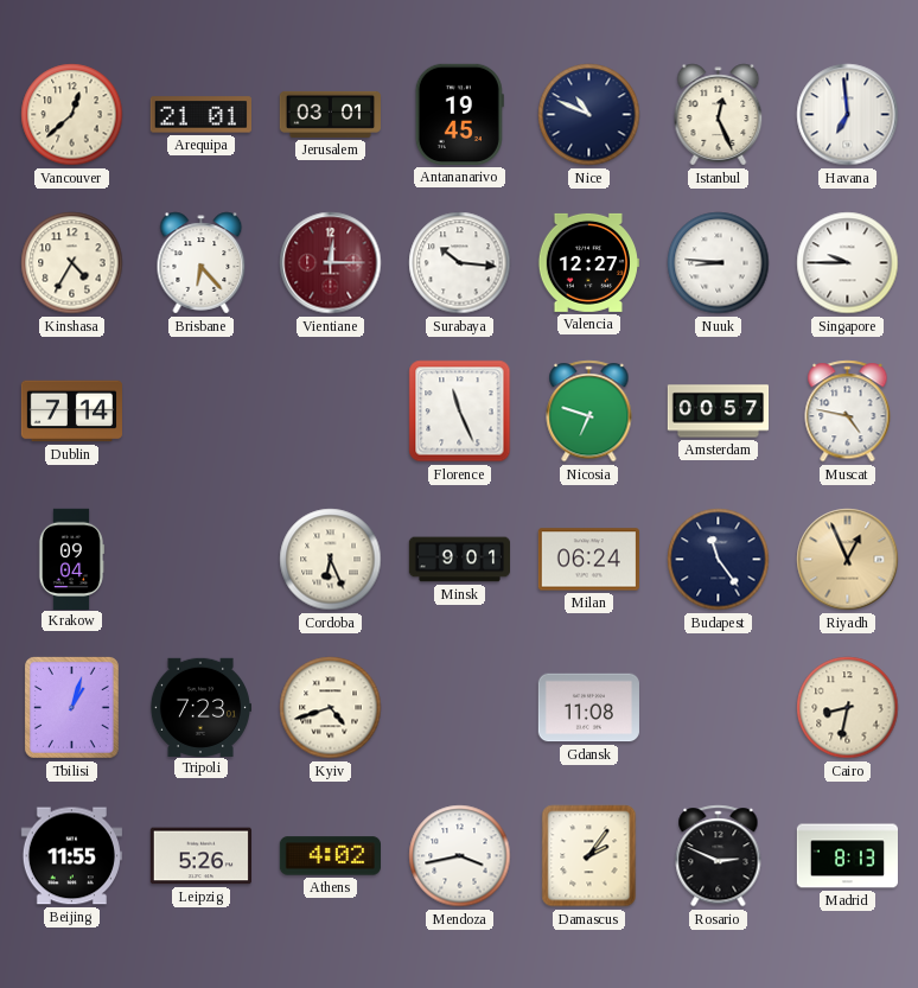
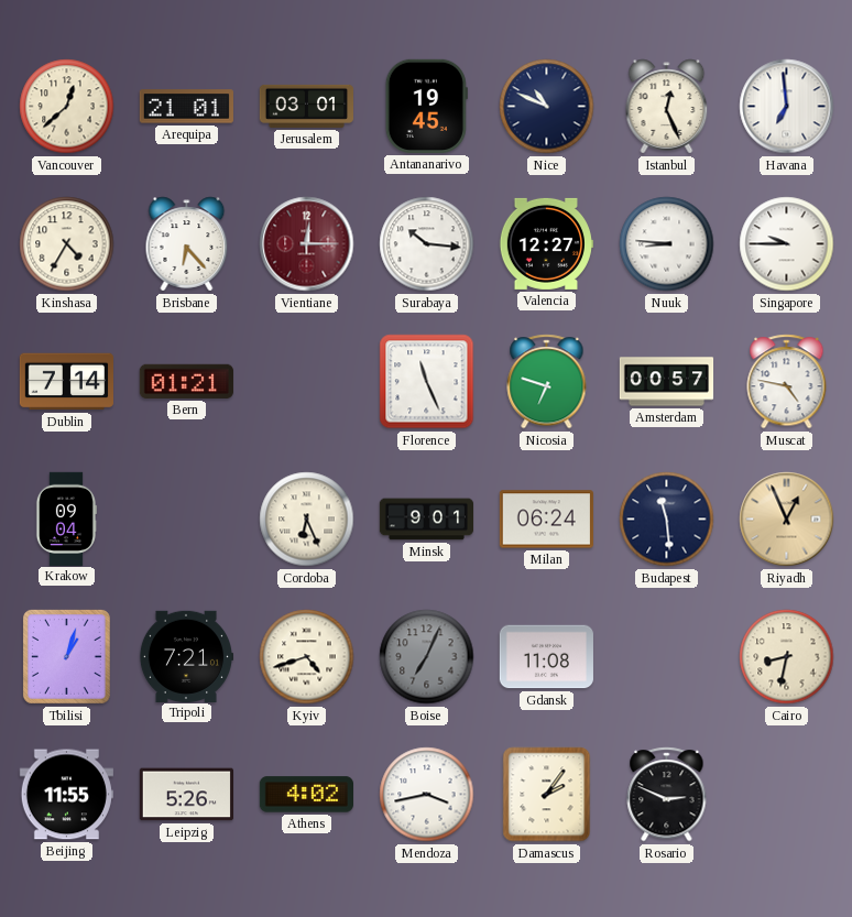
Bern: none -> 01:21
Budapest: 11:24 -> 11:29
Tripoli: 7:23 -> 7:21
Boise: none -> 7:04
Madrid: 8:13 -> none
